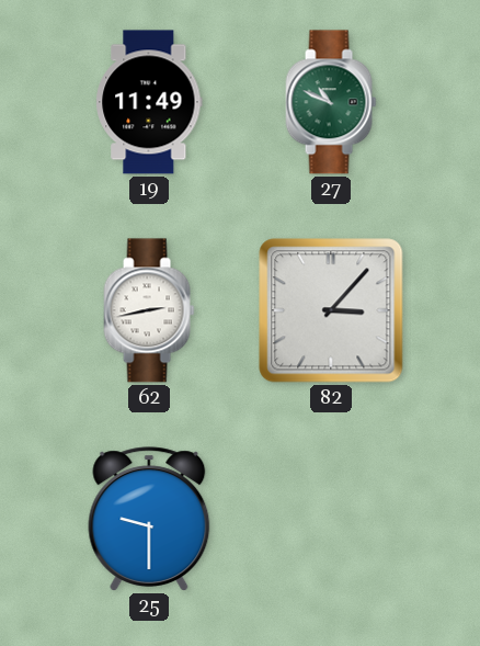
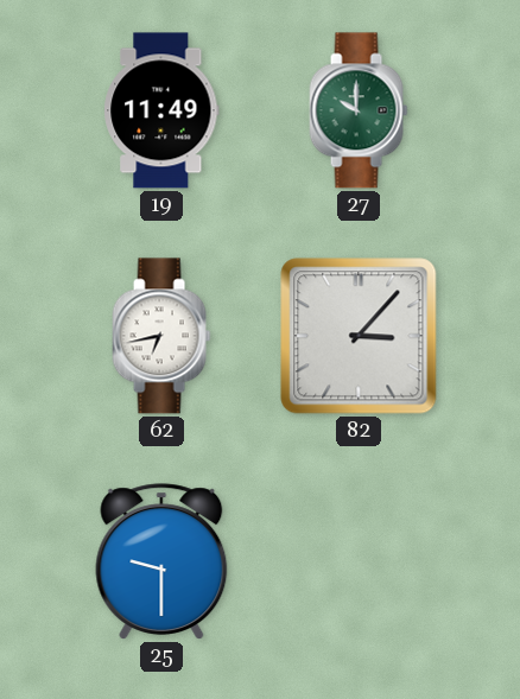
27: 10:49 -> 10:00
62: 2:43 -> 6:43
